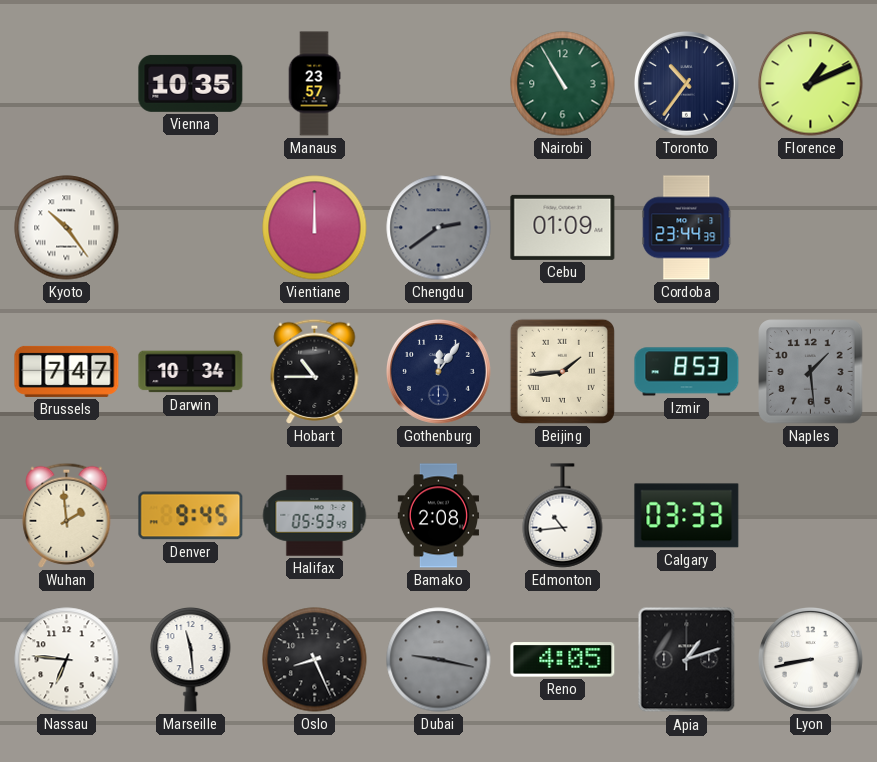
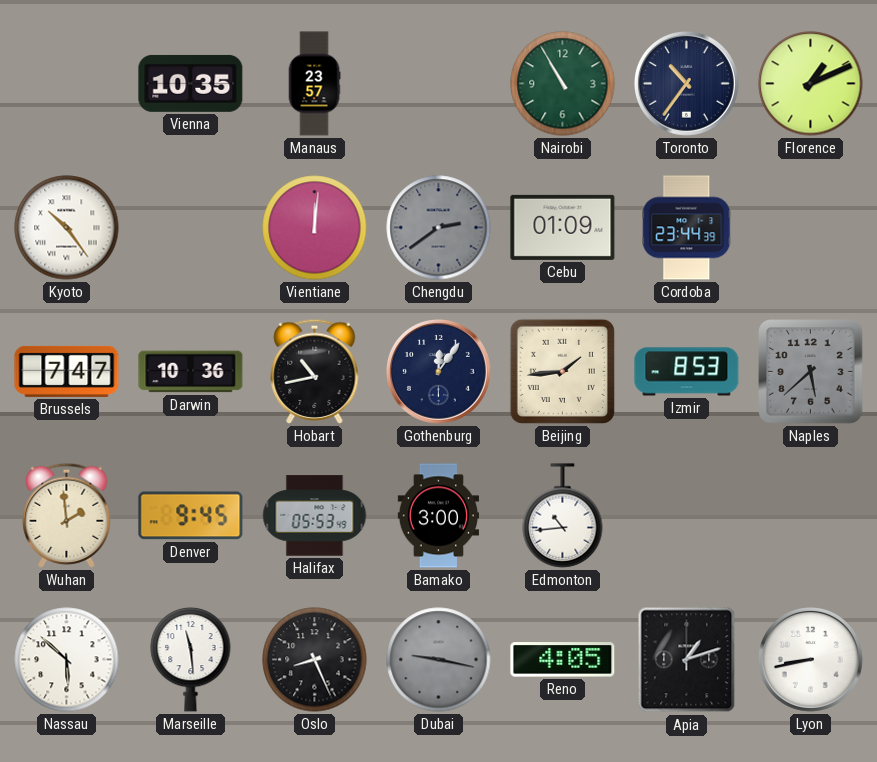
Vientiane: 12:00 -> 12:01
Darwin: 10:34 -> 10:36
Hobart: 10:45 -> 10:43
Naples: 1:29 -> 5:38
Bamako: 2:08 -> 3:00
Calgary: 03:33 -> none
Nassau: 6:46 -> 5:52
